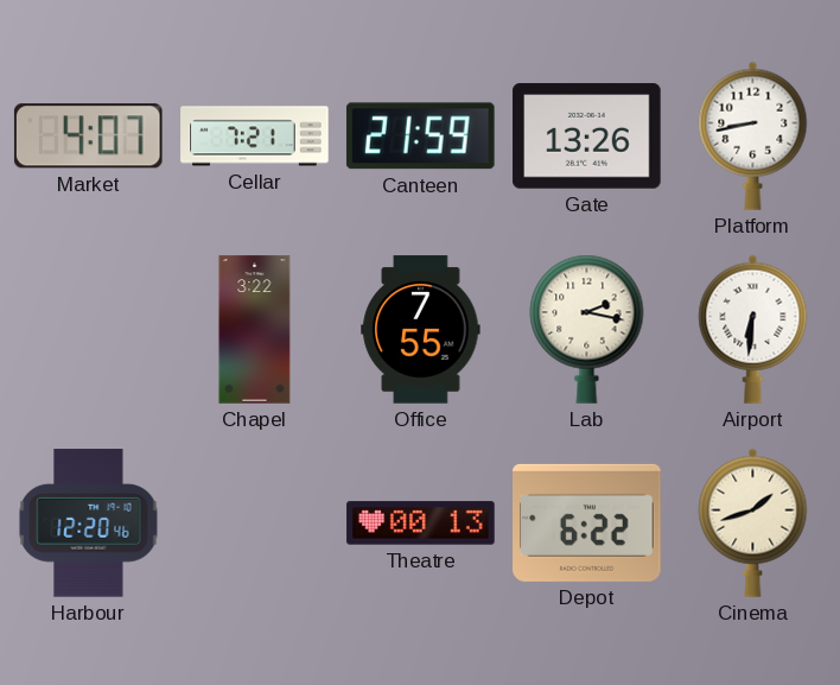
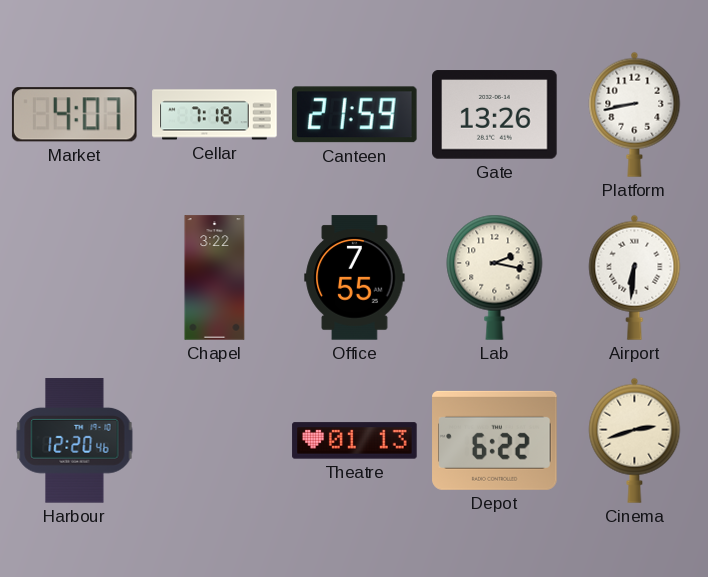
Cellar: 7:21 -> 7:18
Theatre: 00:13 -> 01:13
Cinema: 1:42 -> 2:42
